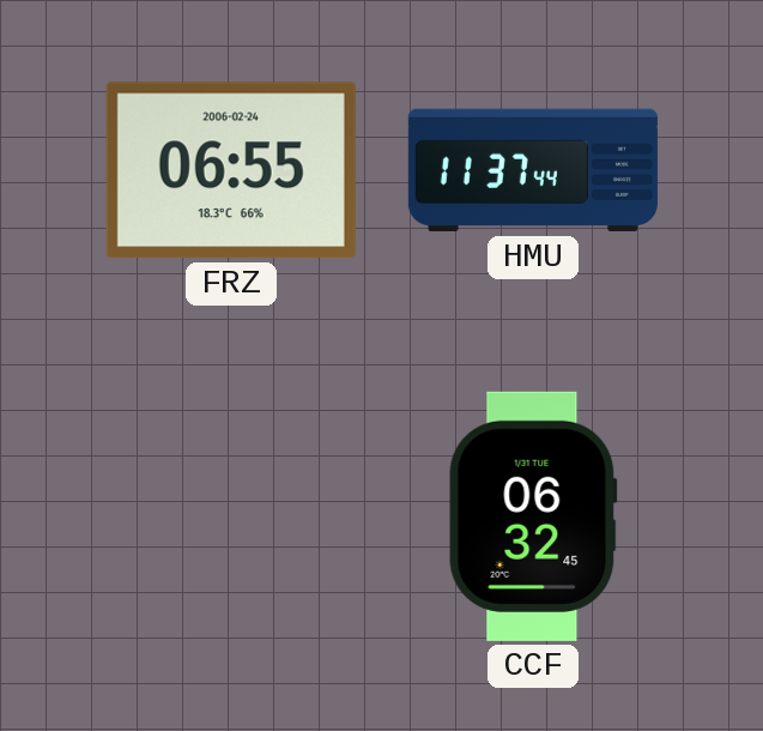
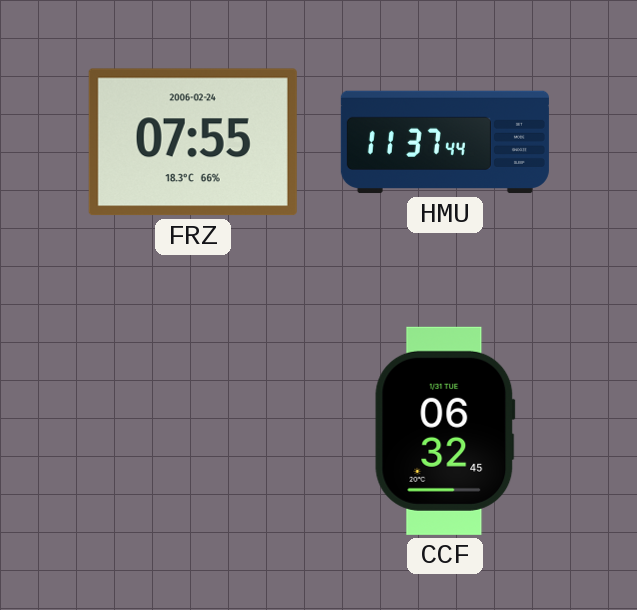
FRZ: 06:55 -> 07:55
